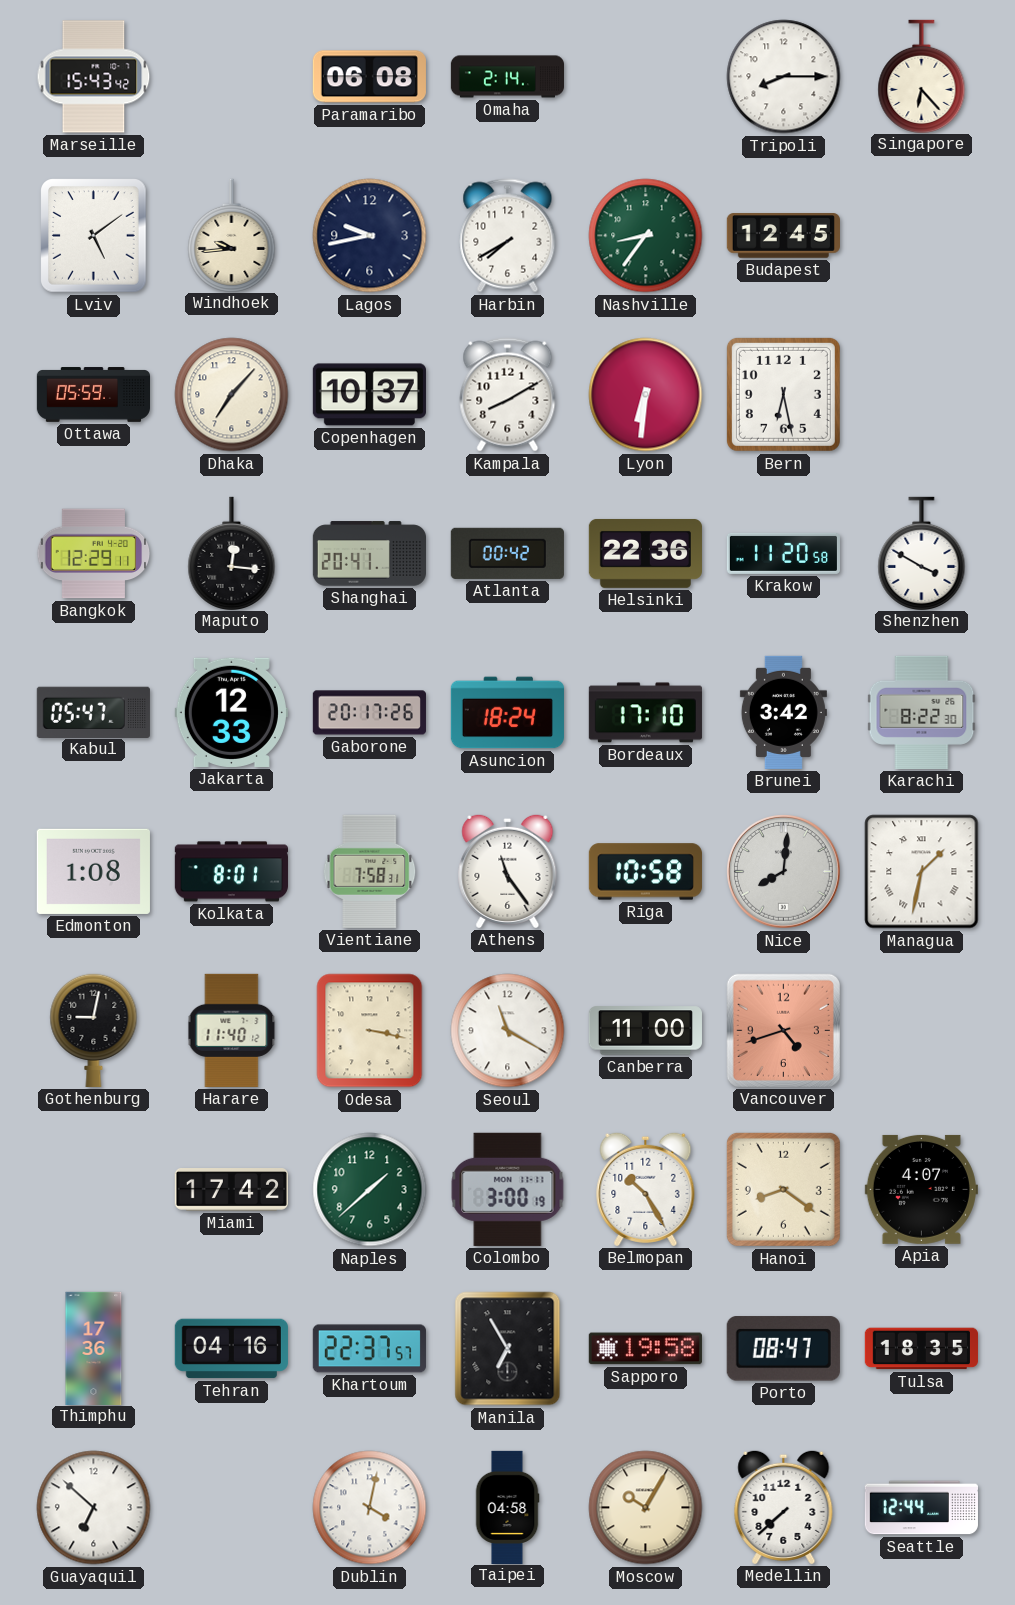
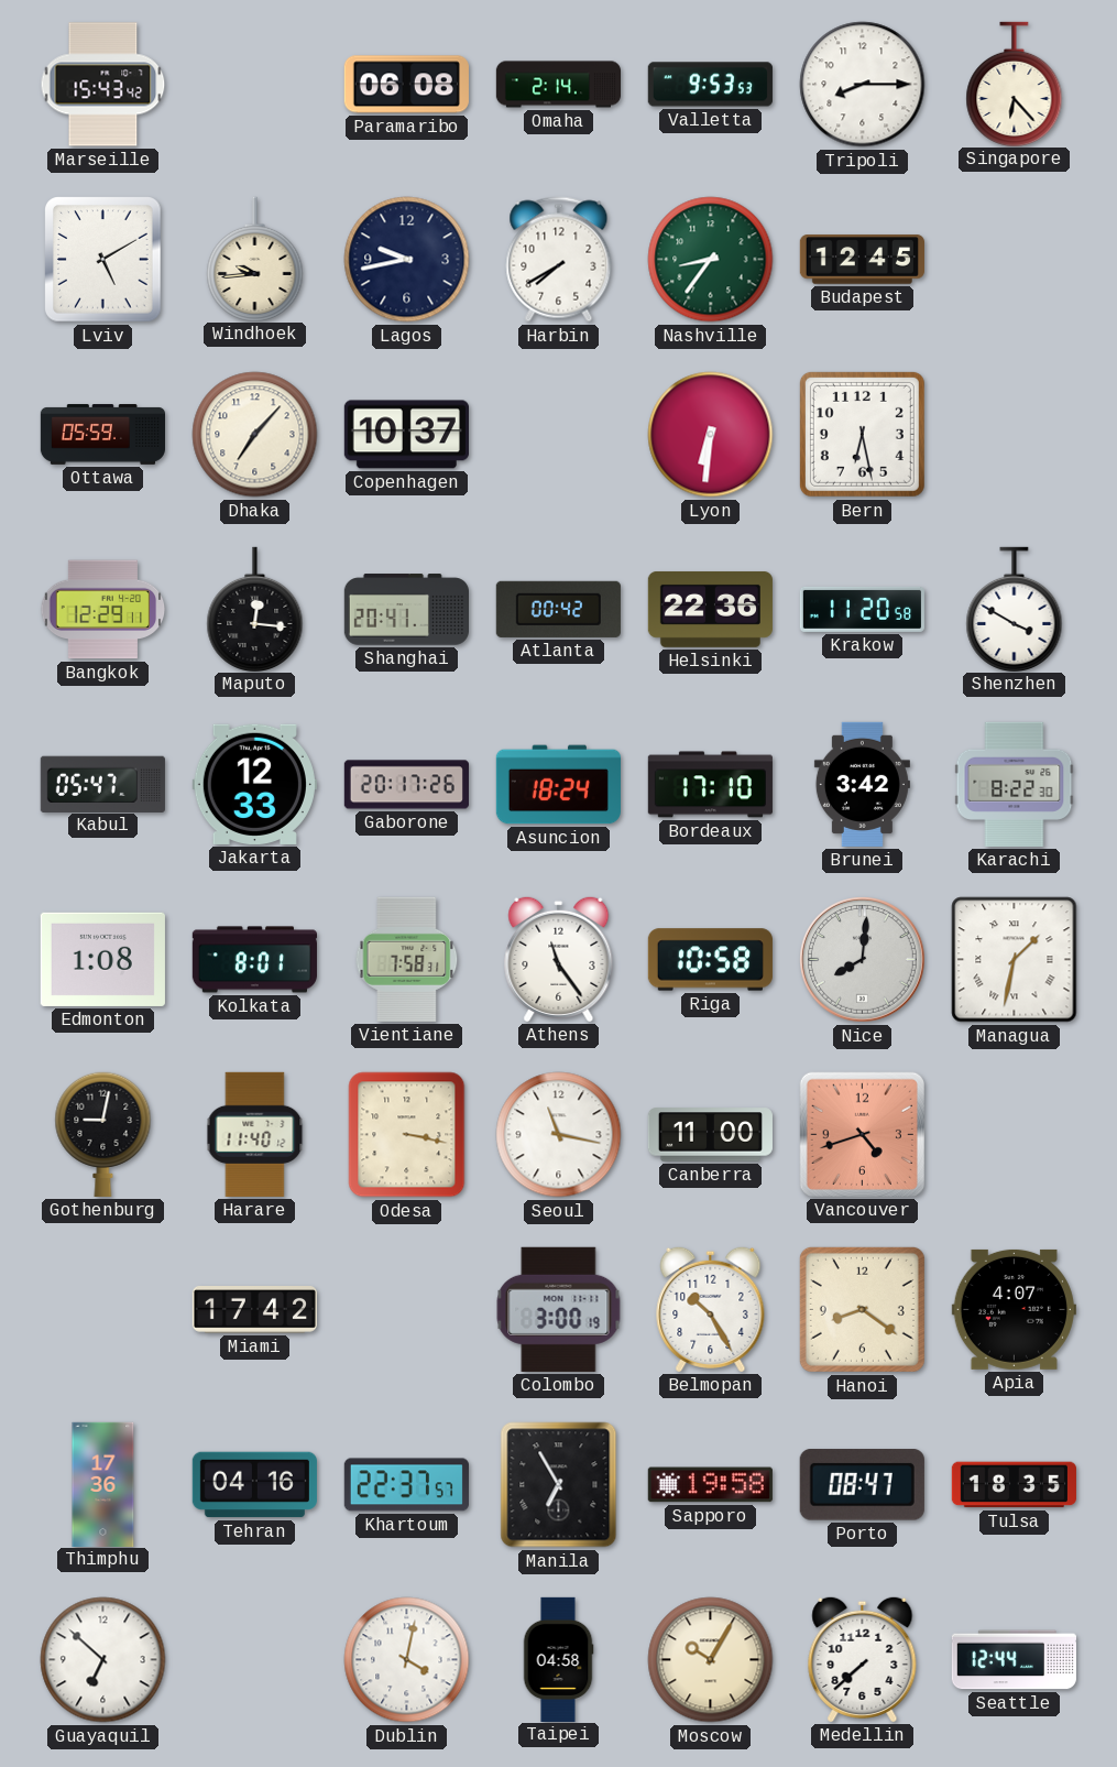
Valletta: none -> 9:53
Lviv: 5:09 -> 5:10
Kampala: 8:10 -> none
Seoul: 11:20 -> 11:17
Naples: 1:38 -> none
